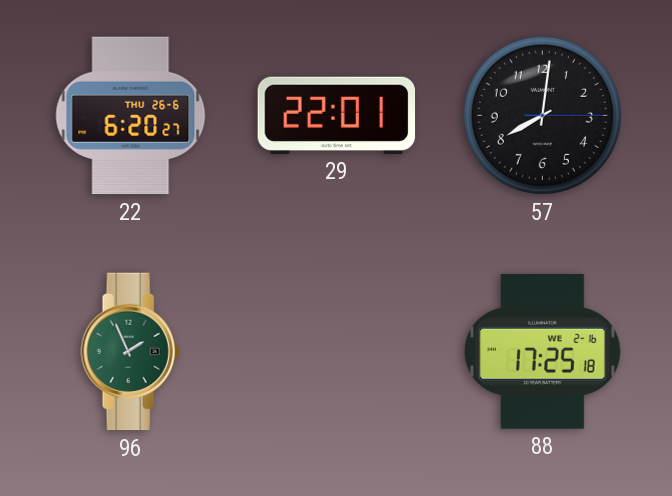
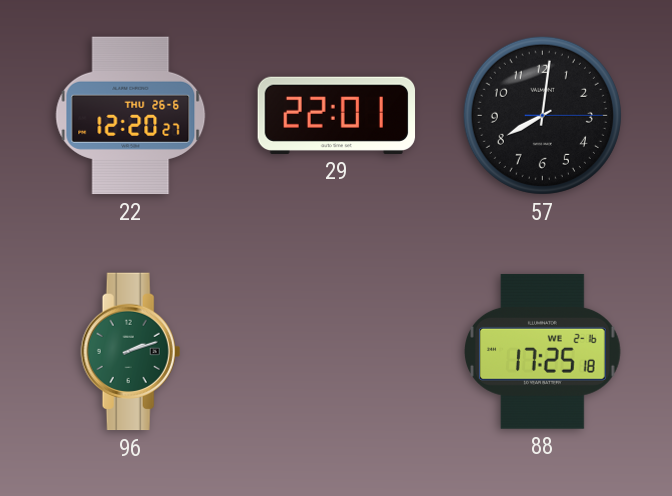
22: 6:20 -> 12:20
96: 1:56 -> 2:12
